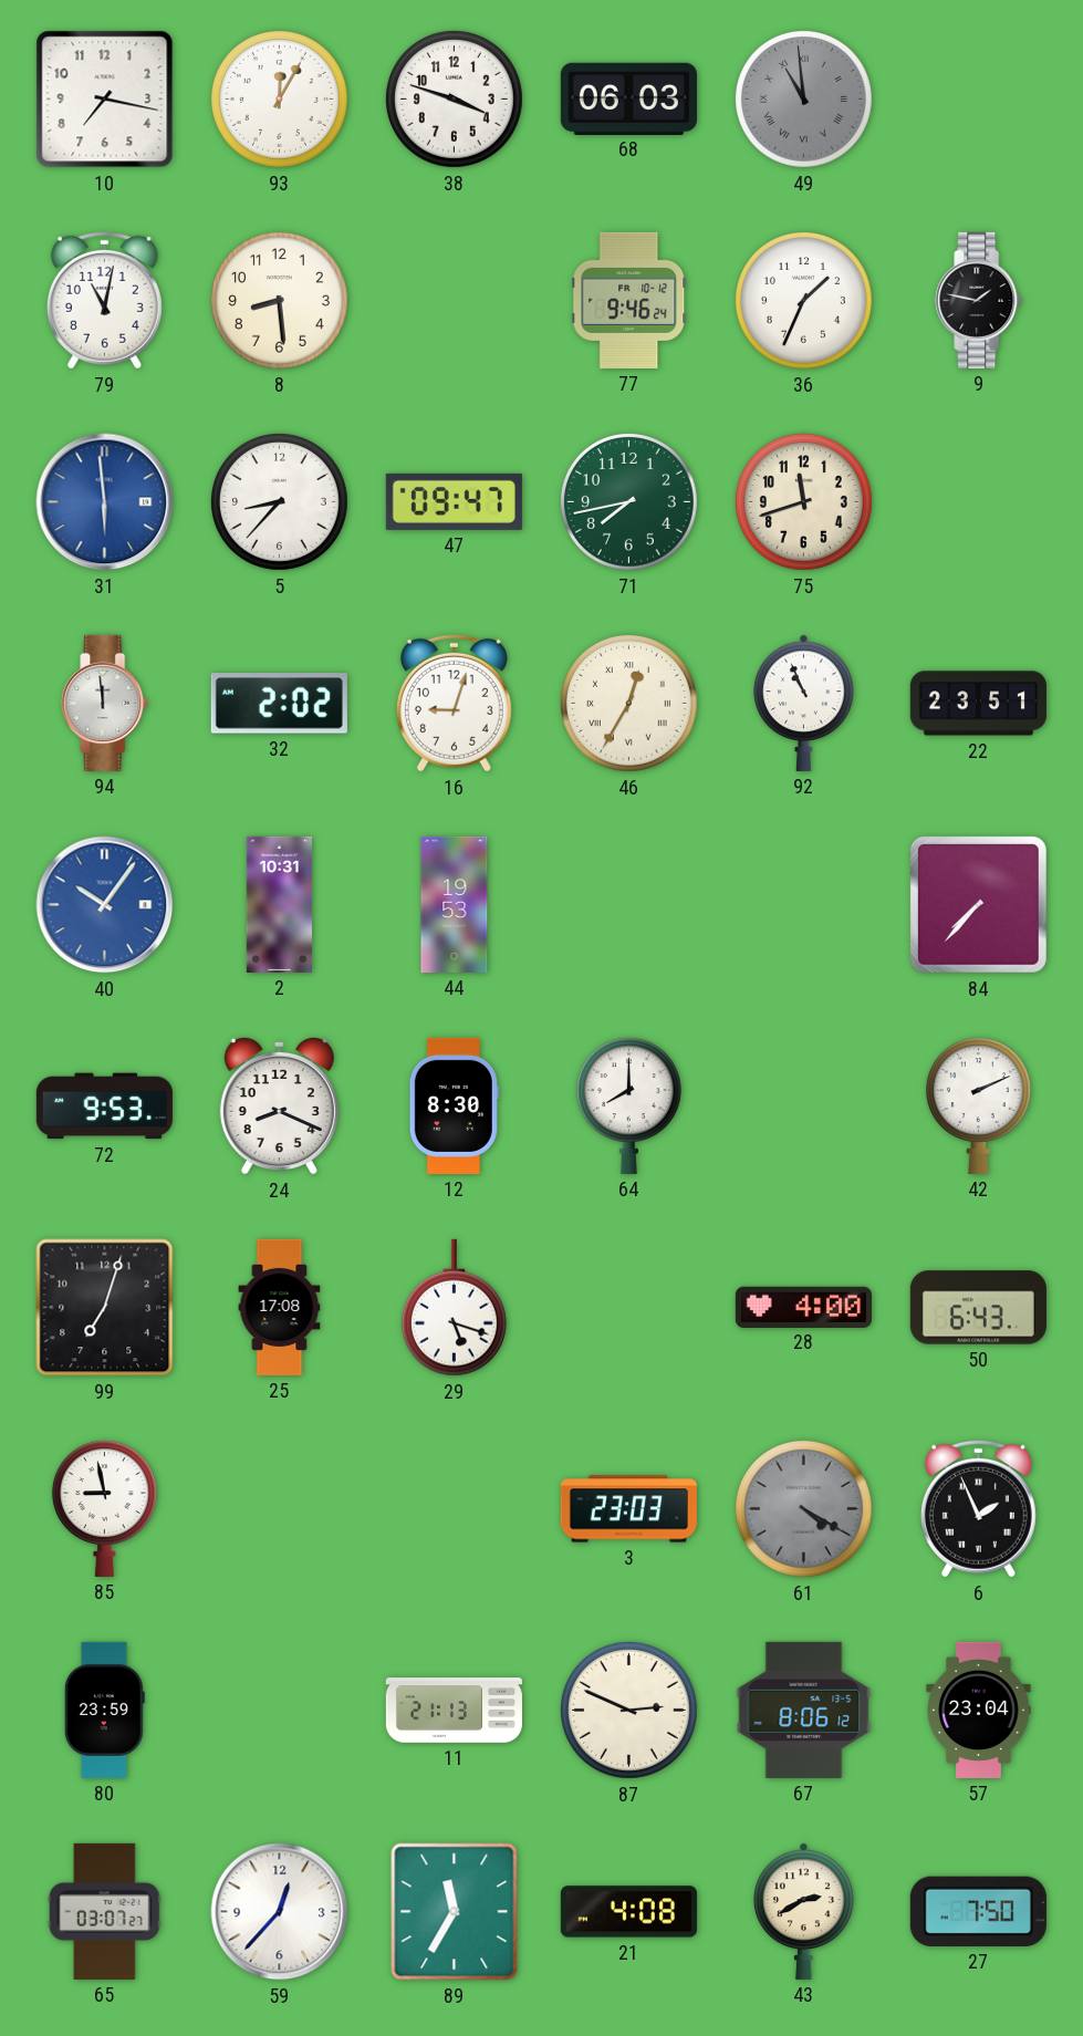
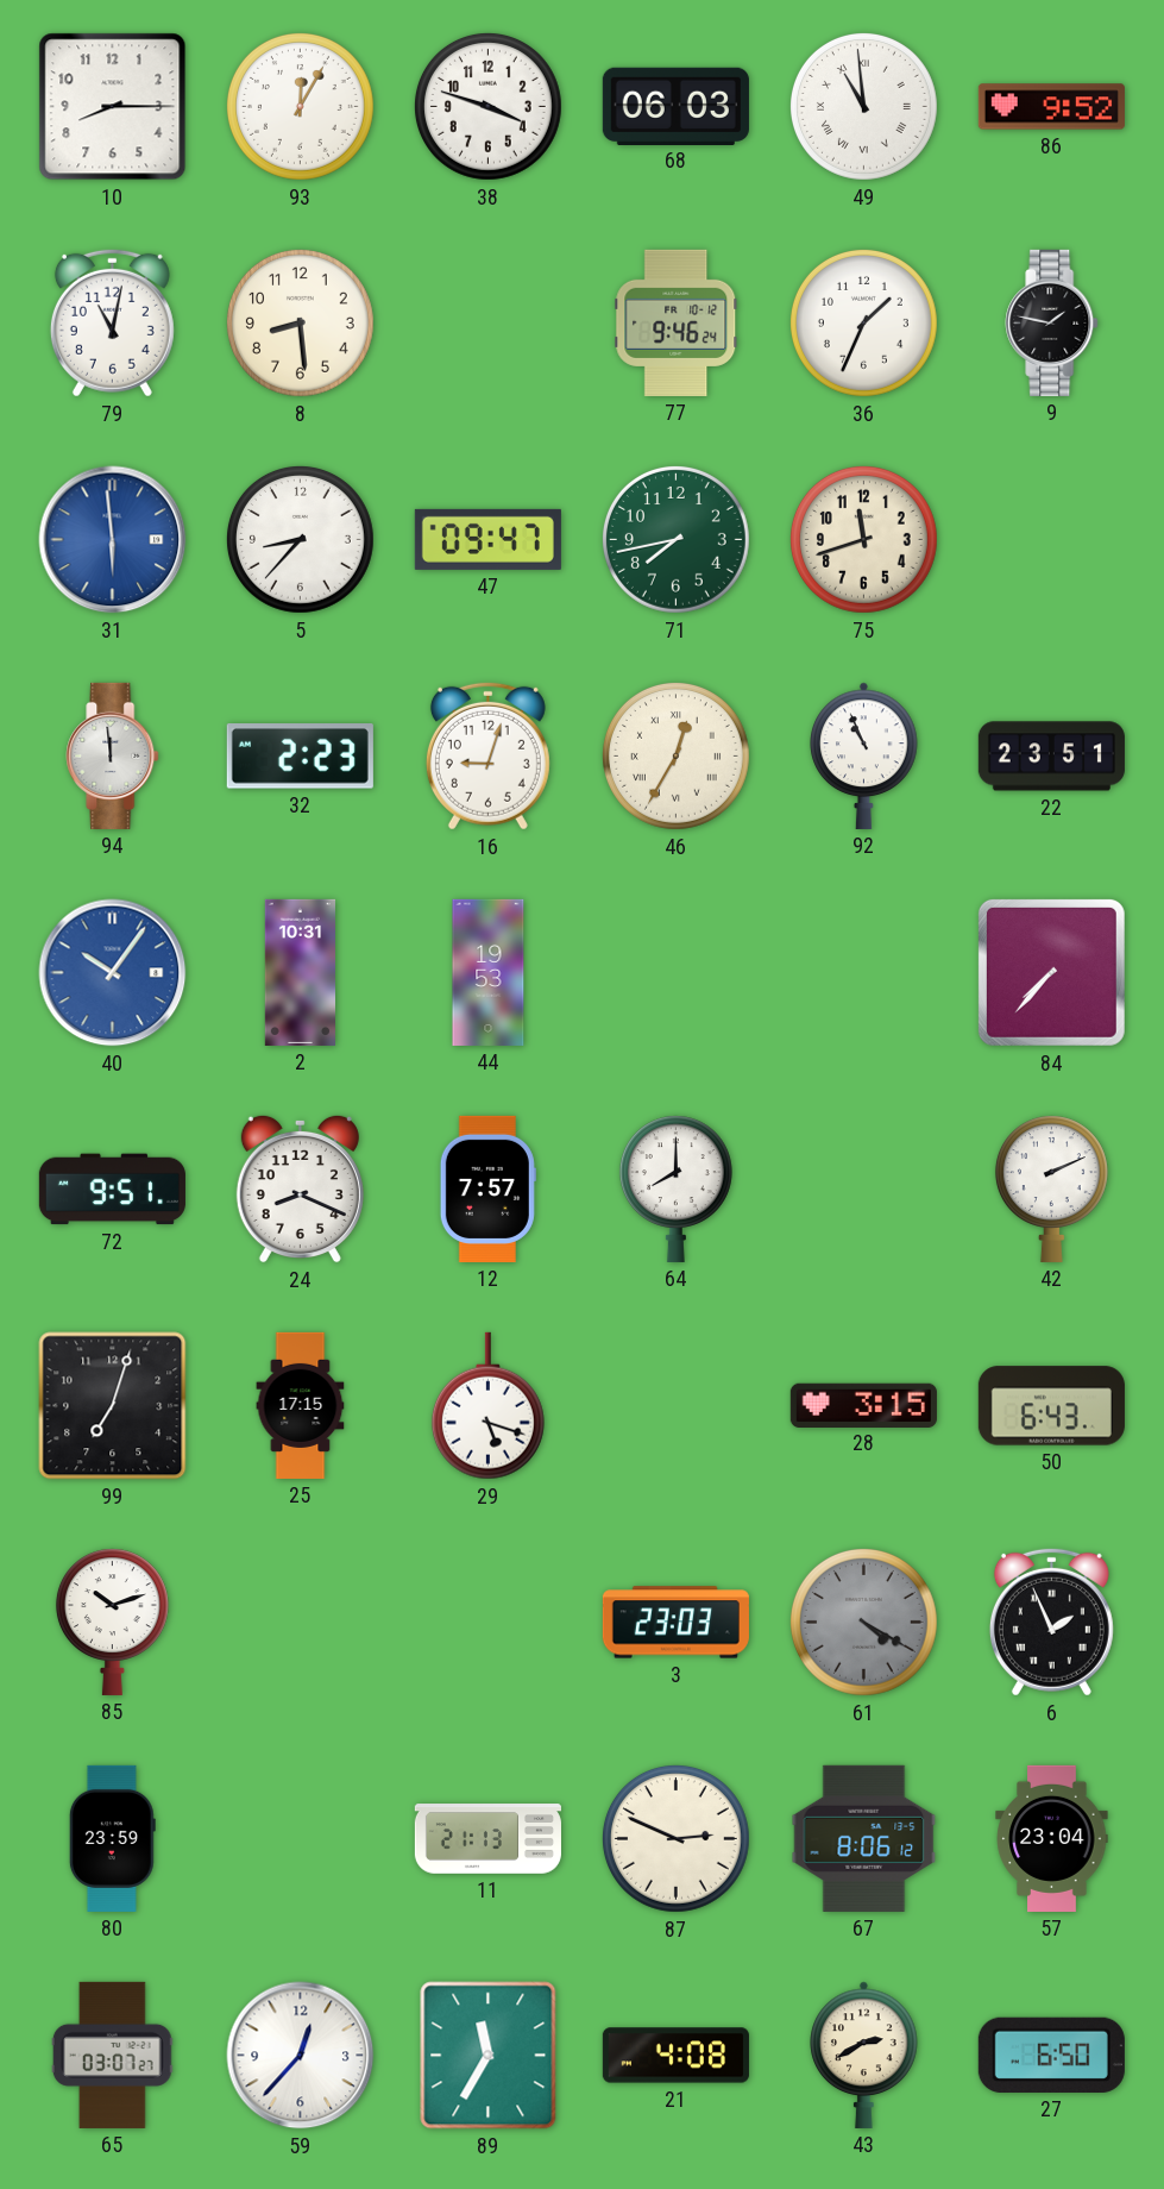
10: 7:17 -> 8:15
49 dial: grey -> white
86: none -> 9:52
32: 2:02 -> 2:23
72: 9:53 -> 9:51
12: 8:30 -> 7:57
25: 17:08 -> 17:15
28: 4:00 -> 3:15
85: 8:58 -> 10:12
27: 7:50 -> 6:50
